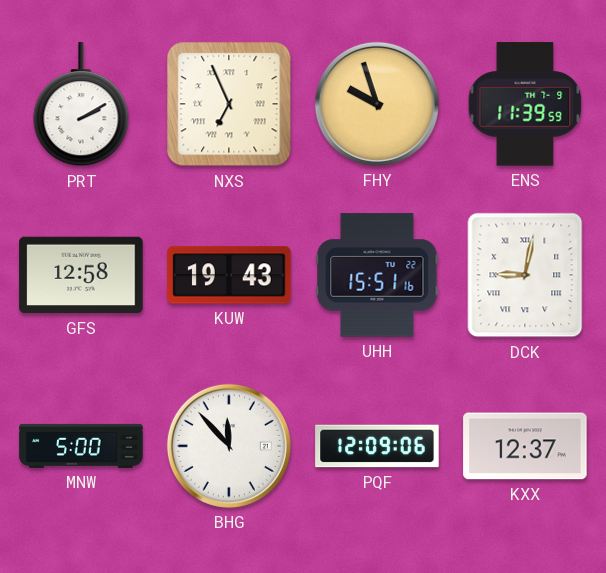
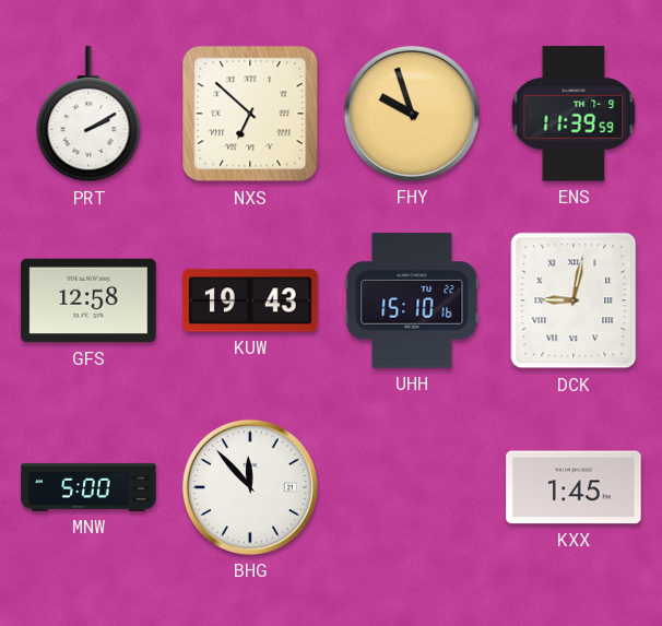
NXS: 6:56 -> 6:52
UHH: 15:51 -> 15:10
PQF: 12:09 -> none
KXX: 12:37 -> 1:45
